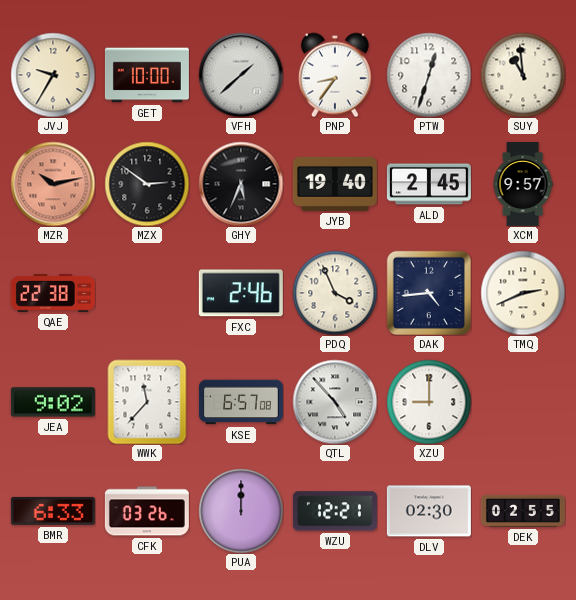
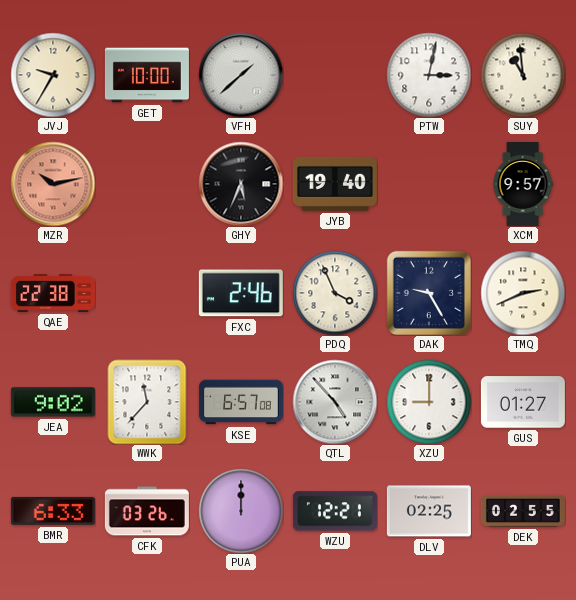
PNP: 8:36 -> none
PTW: 12:33 -> 3:02
MZX: 2:51 -> none
ALD: 2:45 -> none
DAK: 4:44 -> 9:25
GUS: none -> 01:27
DLV: 02:30 -> 02:25
